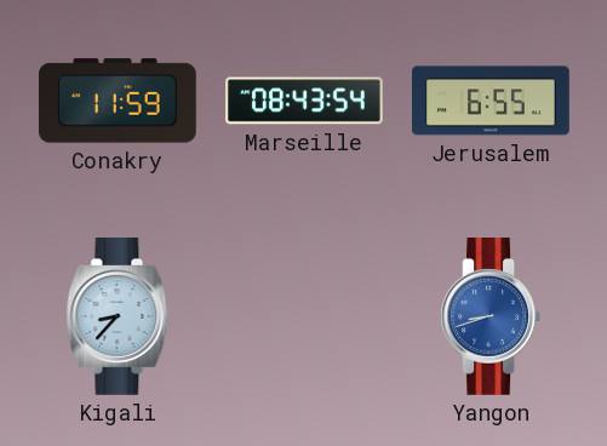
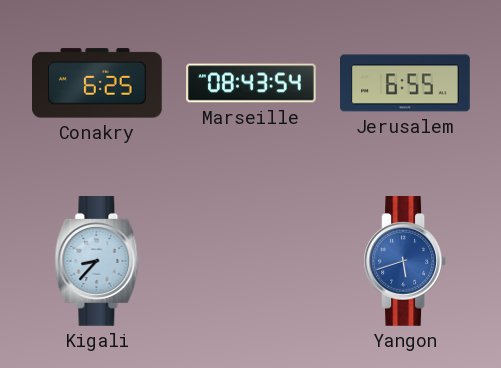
Conakry: 11:59 -> 6:25
Yangon: 8:42 -> 5:42
